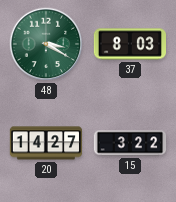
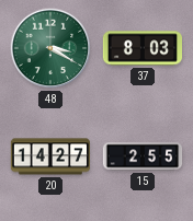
15: 3:22 -> 2:55
